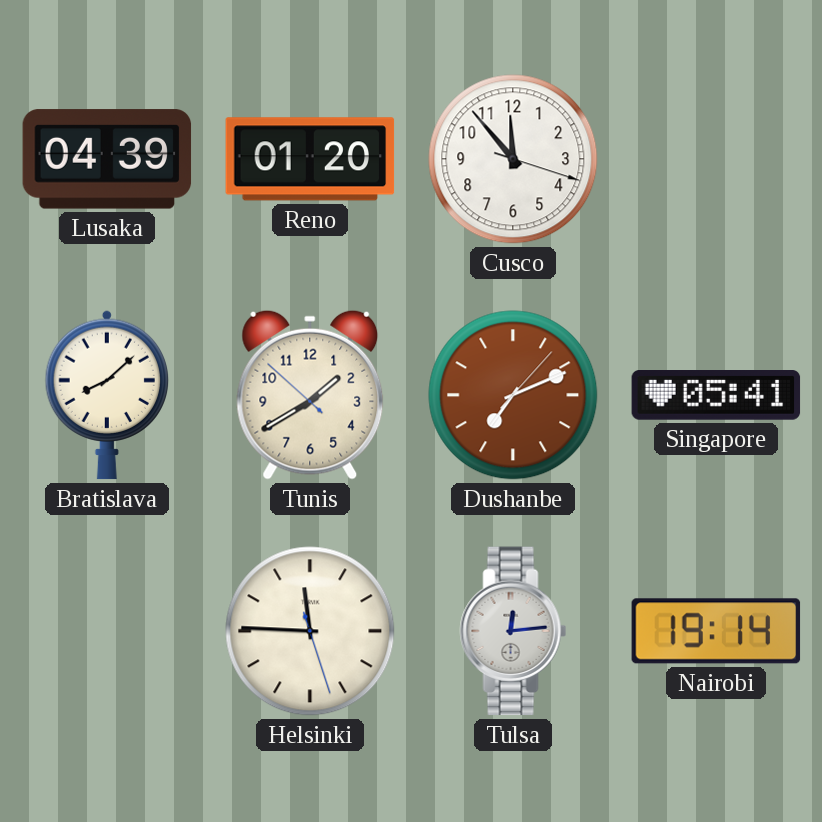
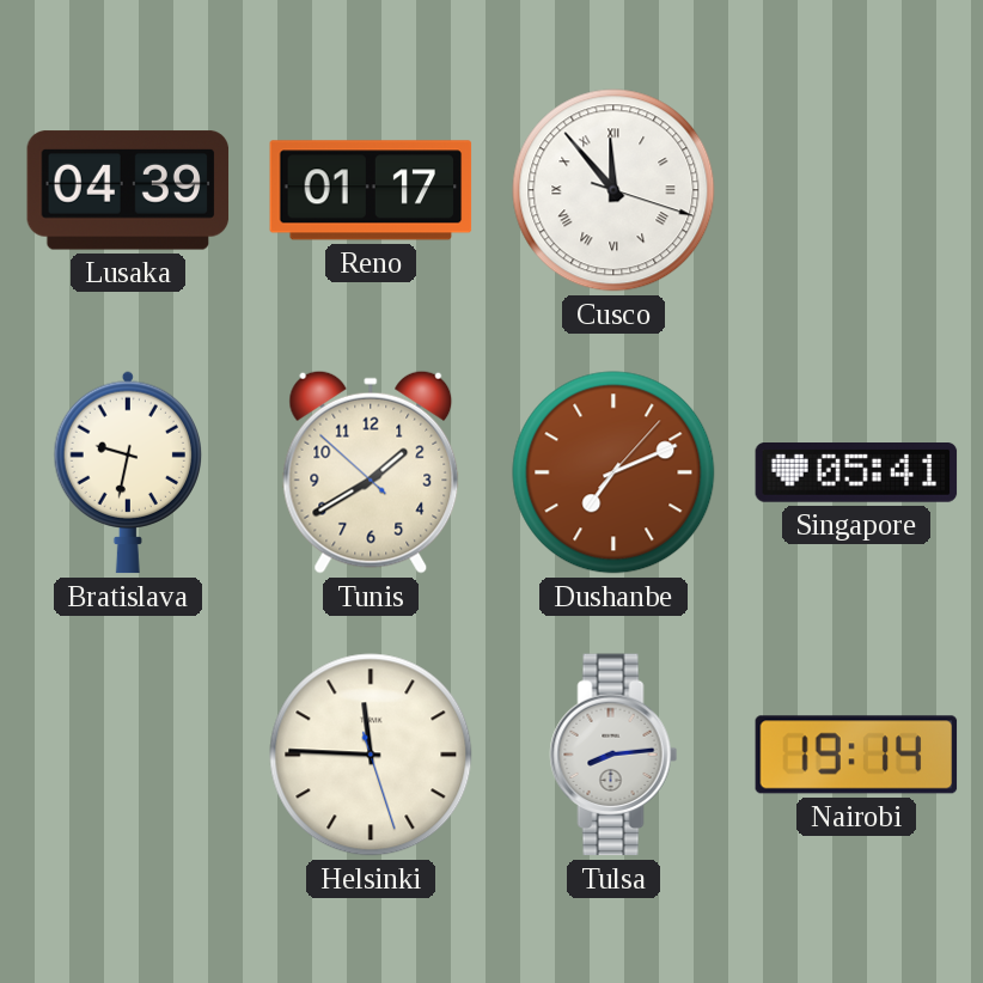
Reno: 01:20 -> 01:17
Cusco numerals: Arabic -> Roman
Bratislava: 8:08 -> 9:32
Tulsa: 12:14 -> 8:14
